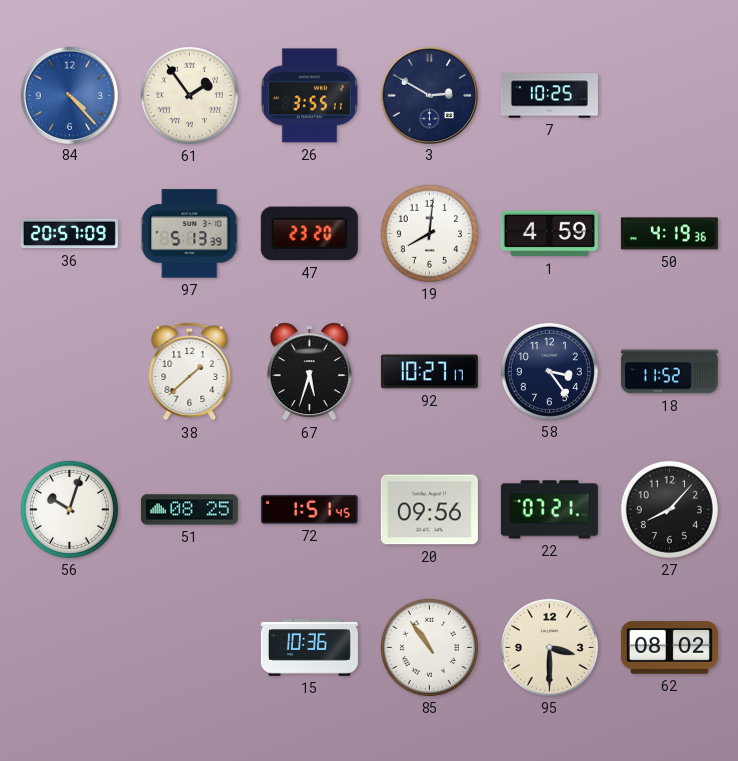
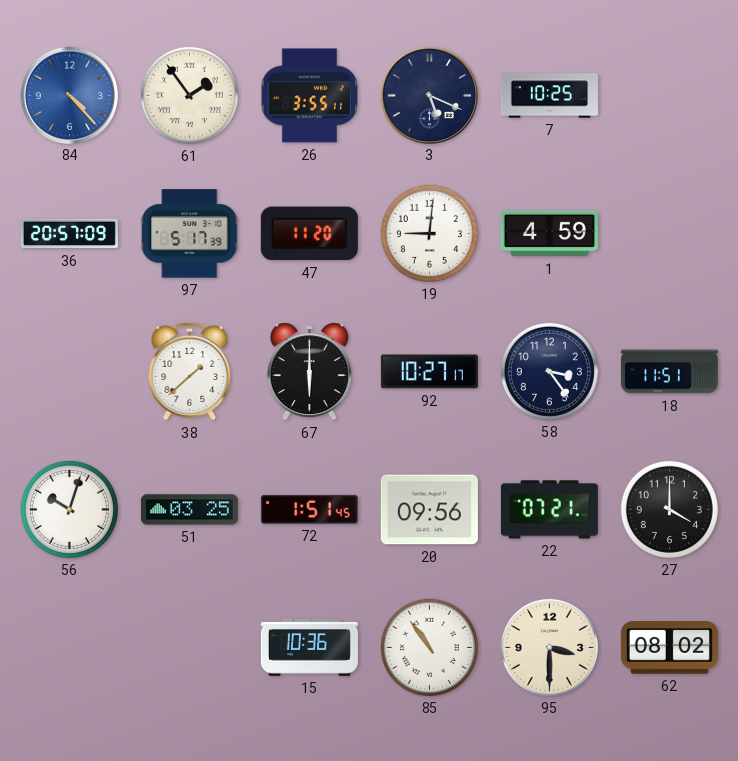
3: 2:50 -> 5:19
97: 5:13 -> 5:17
47: 23:20 -> 11:20
19: 8:01 -> 9:01
50: 4:19 -> none
67: 5:33 -> 6:00
18: 11:52 -> 11:51
51: 08:25 -> 03:25
27: 8:07 -> 4:00
